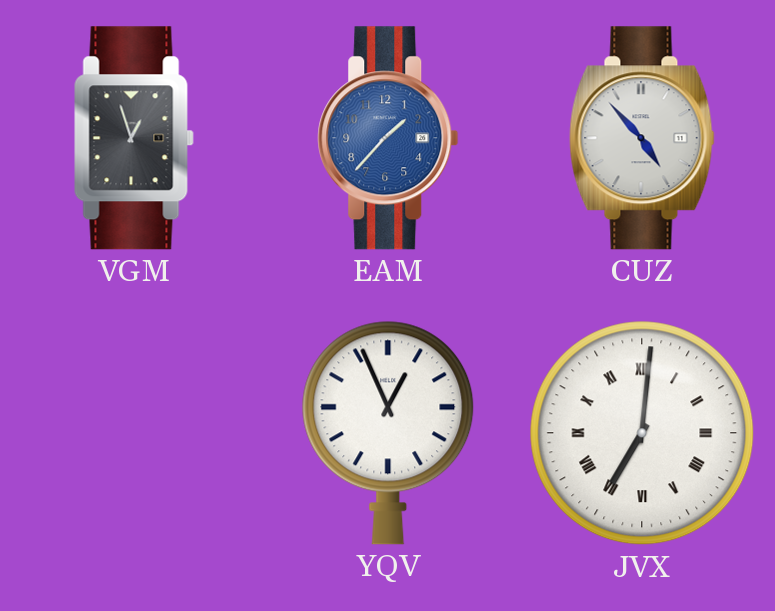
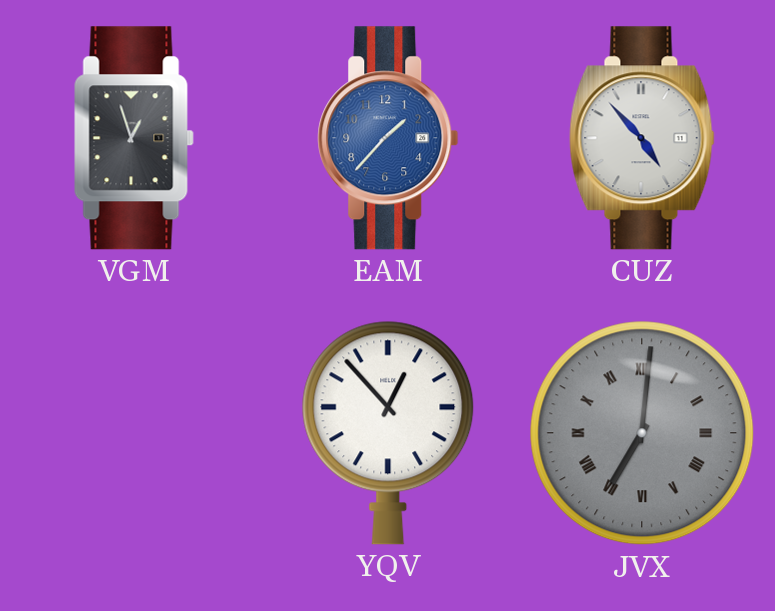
YQV: 12:56 -> 12:53
JVX dial: white -> grey
